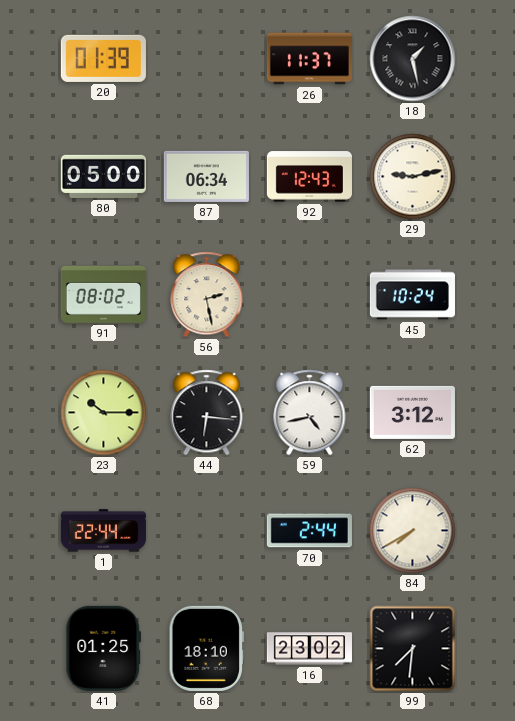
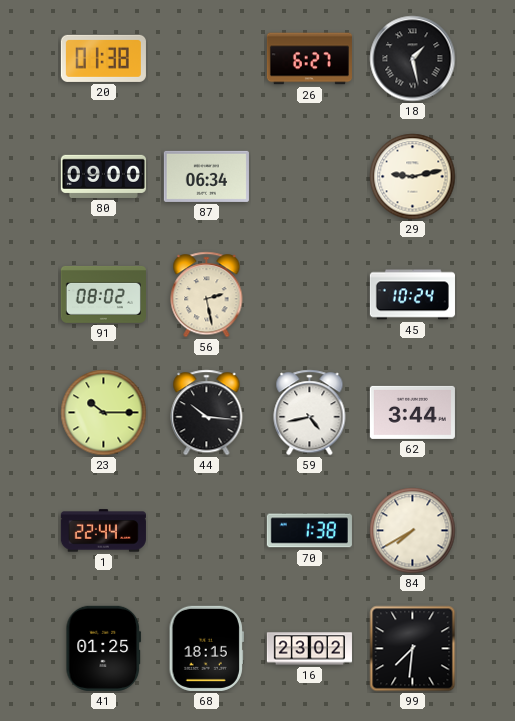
20: 01:39 -> 01:38
26: 11:37 -> 6:27
80: 05:00 -> 09:00
92: 12:43 -> none
44: 6:16 -> 10:16
62: 3:12 -> 3:44
70: 2:44 -> 1:38
68: 18:10 -> 18:15
